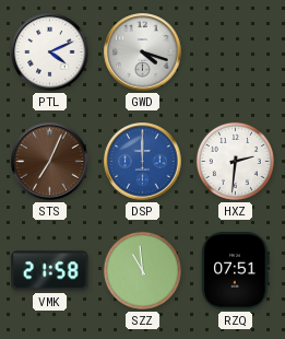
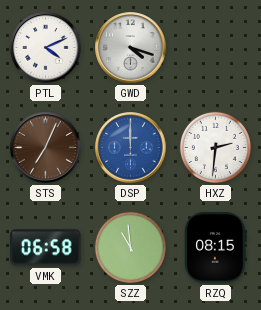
VMK: 21:58 -> 06:58
RZQ: 07:51 -> 08:15
